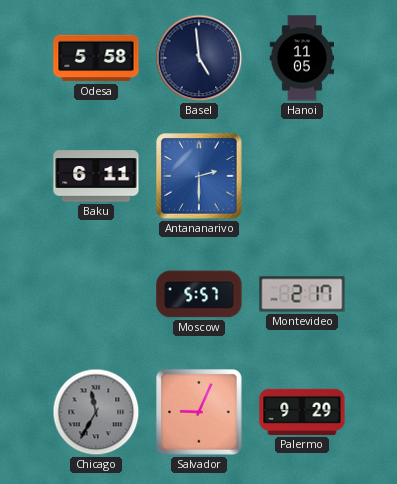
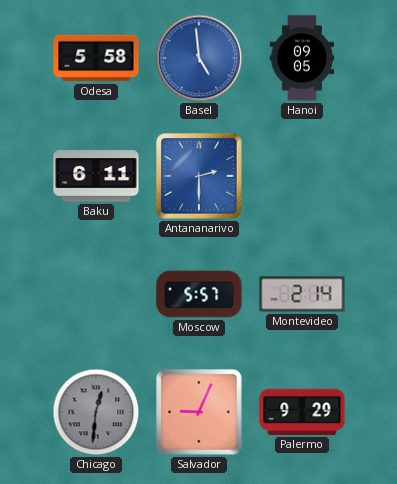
Basel dial: navy -> blue
Hanoi: 11:05 -> 09:05
Montevideo: 2:17 -> 2:14
Chicago: 11:35 -> 12:31
